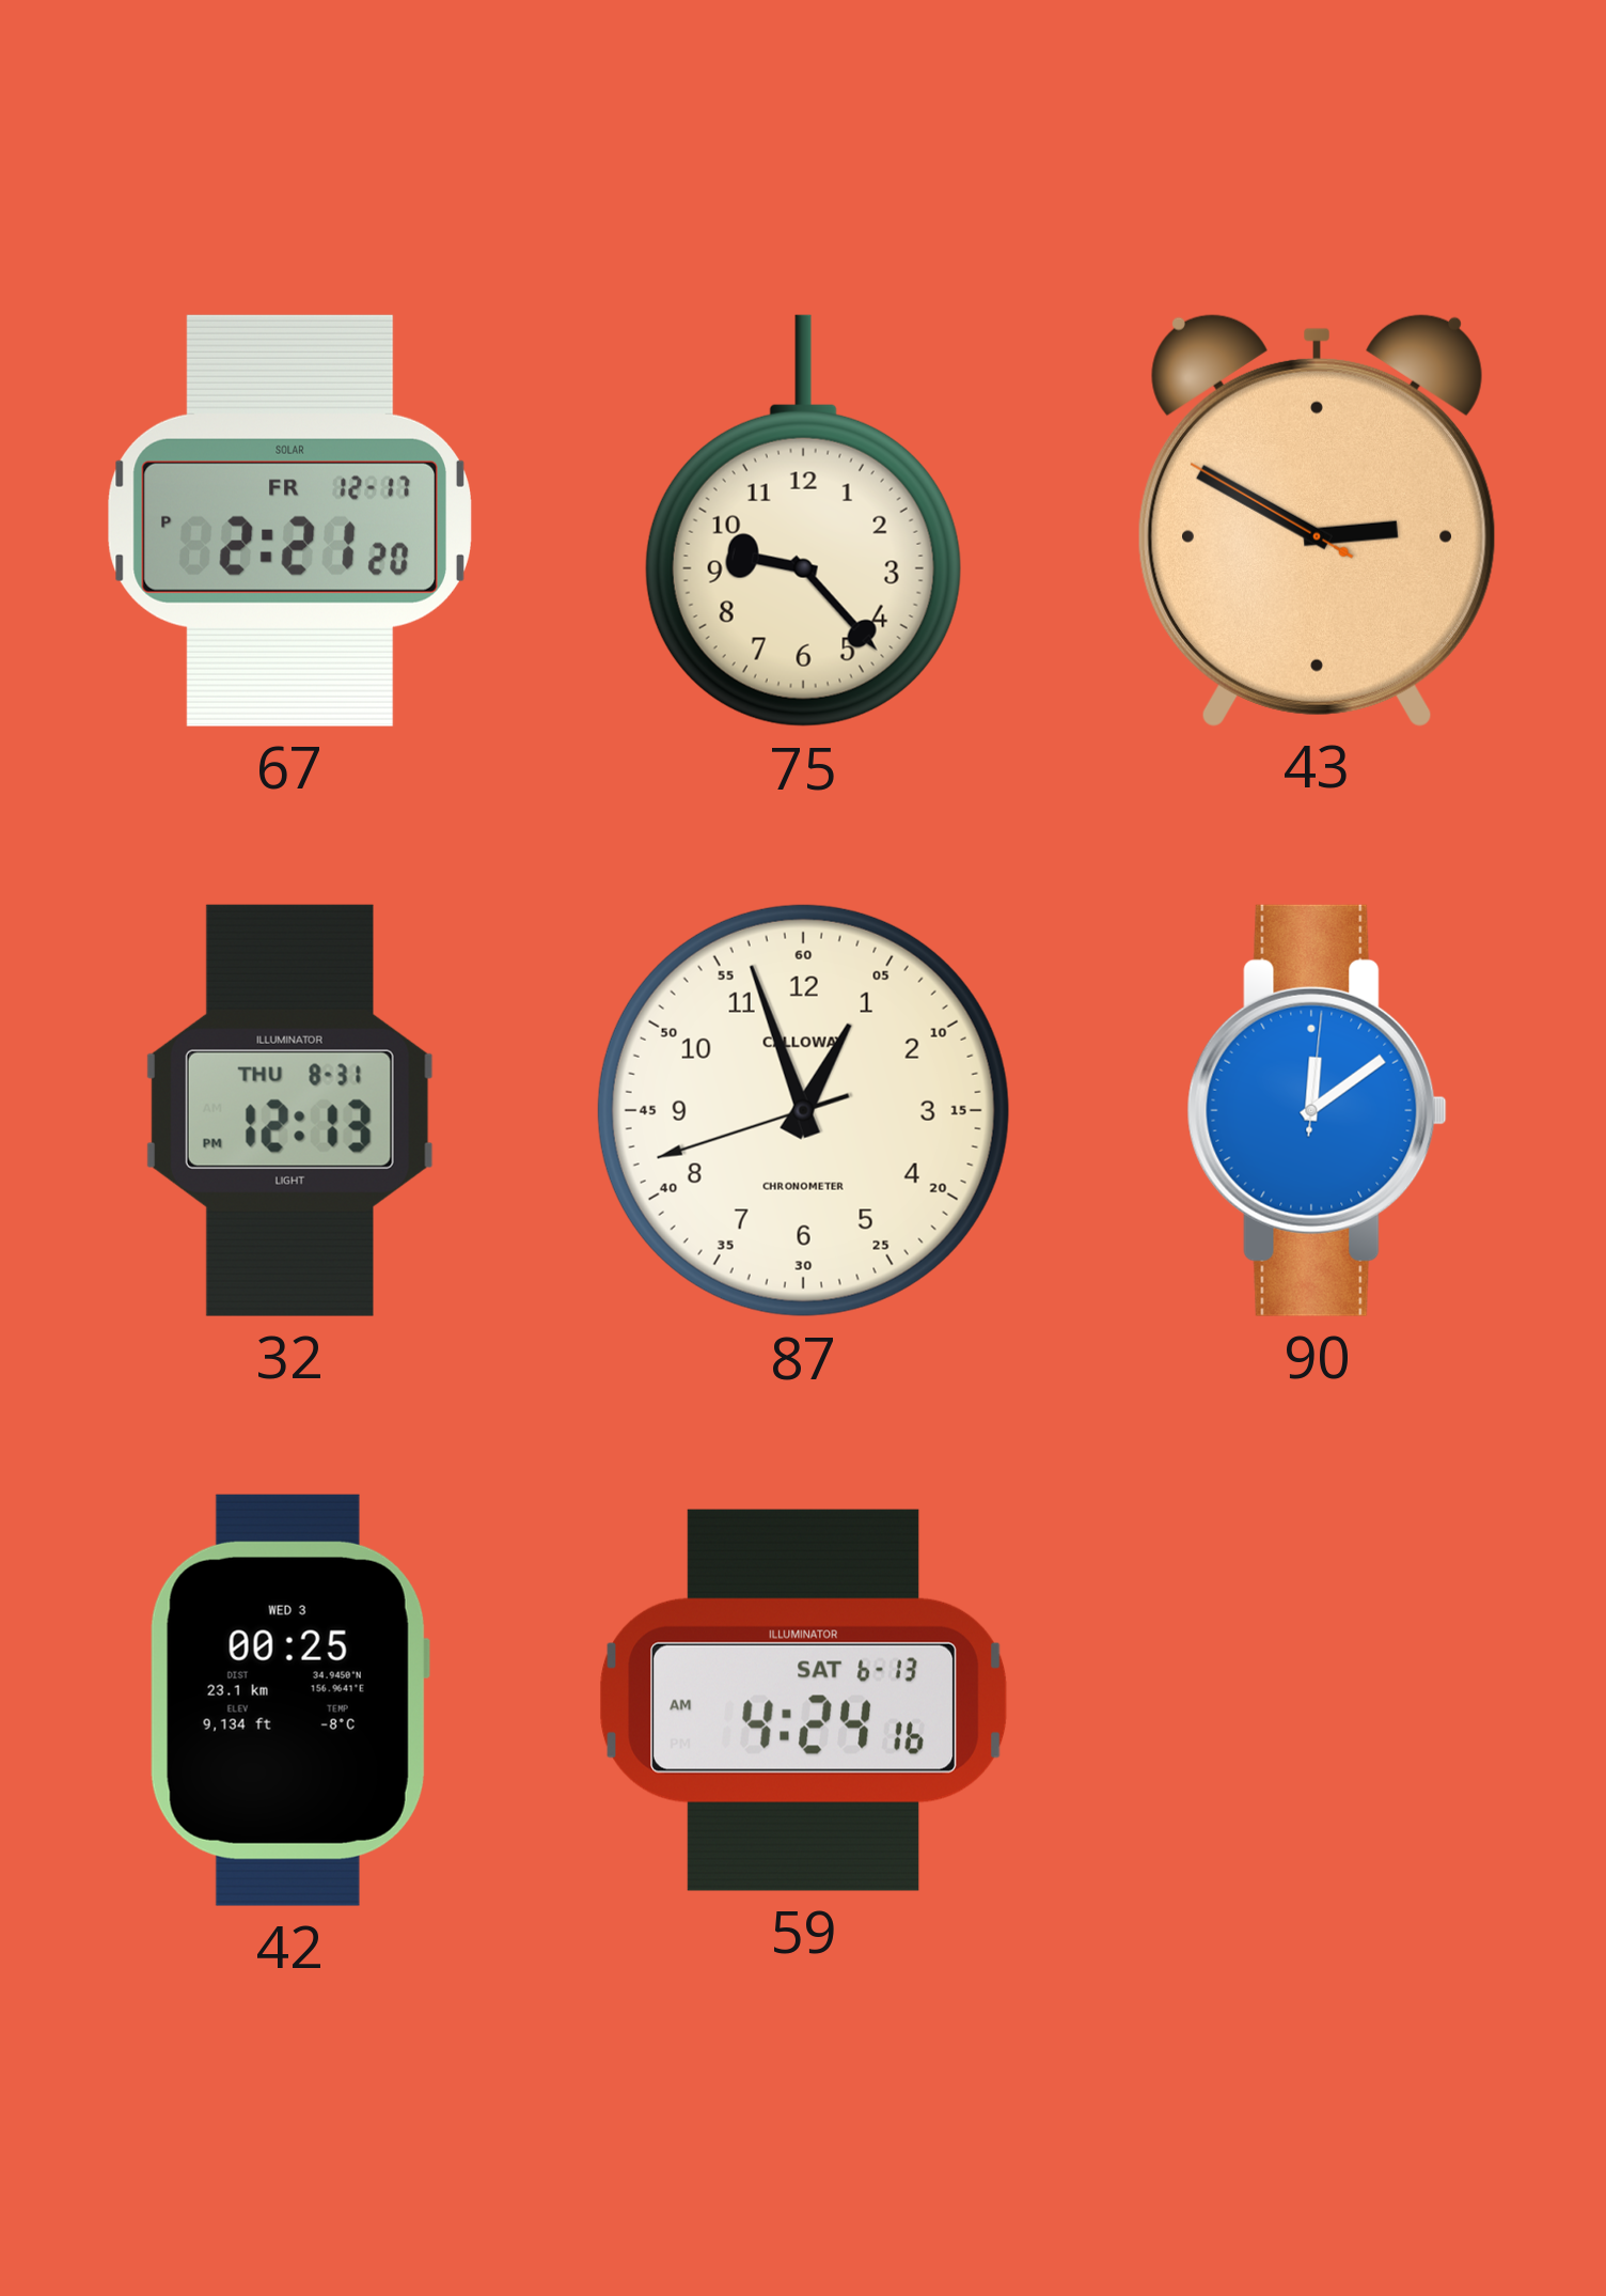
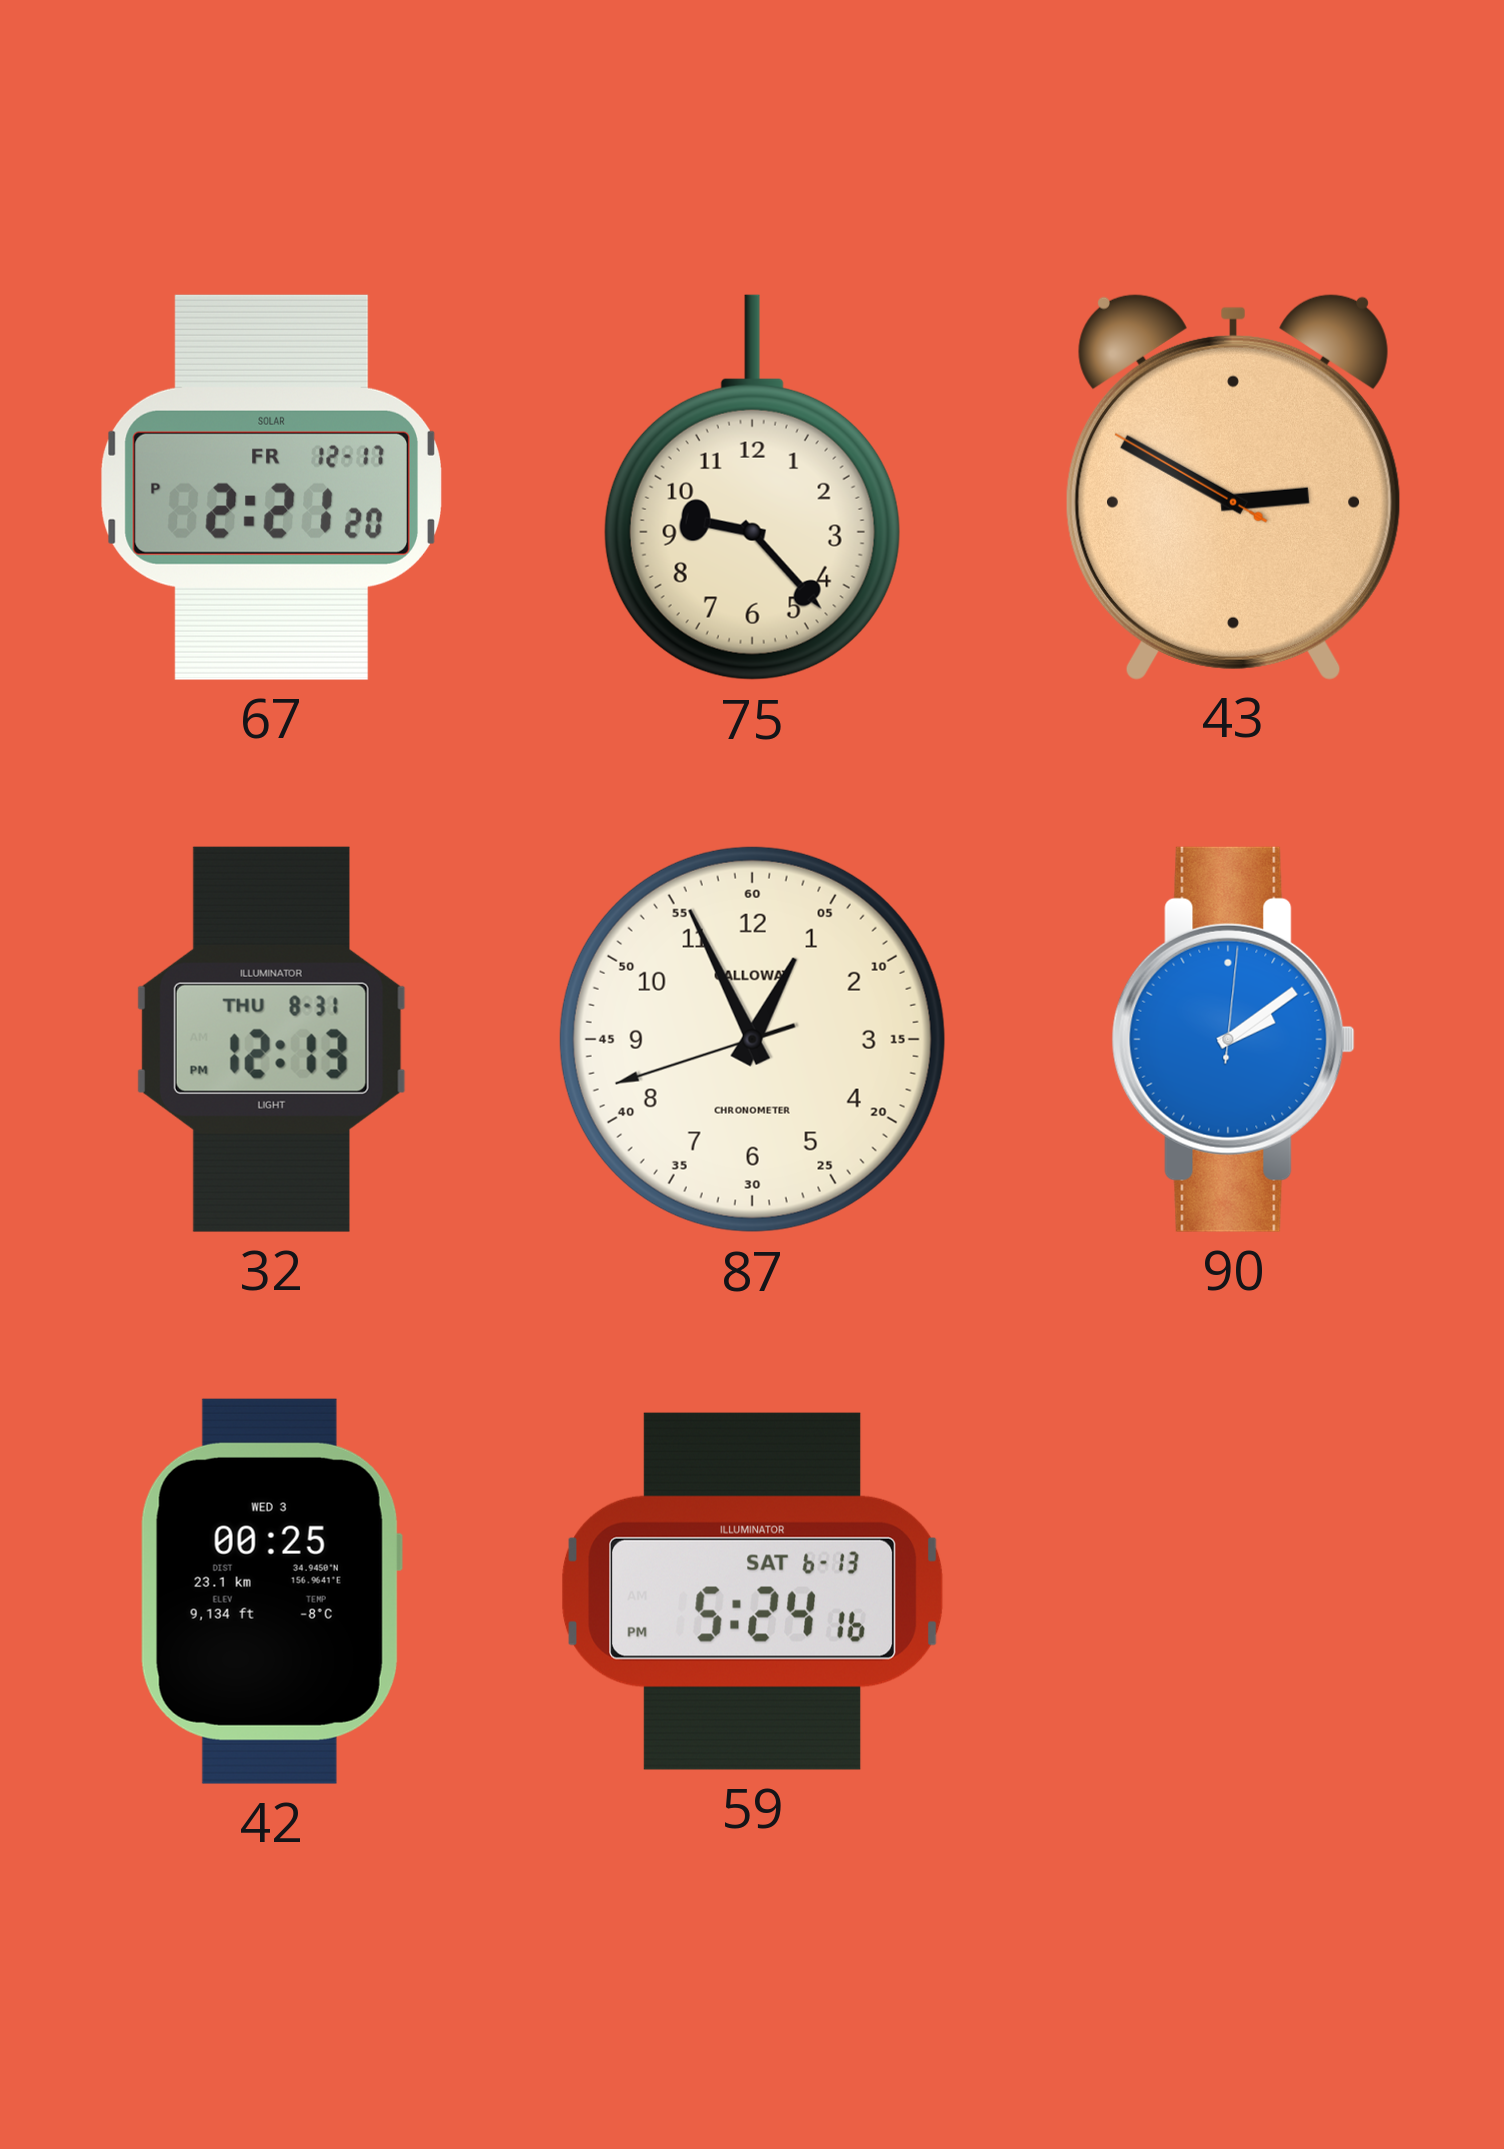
87: 12:56 -> 12:55
90: 12:09 -> 2:09
59: 4:24 -> 5:24
